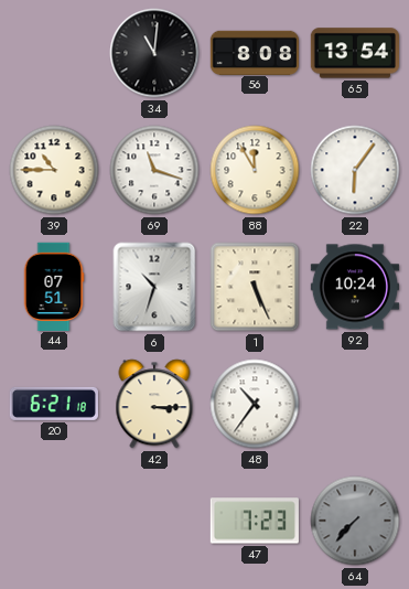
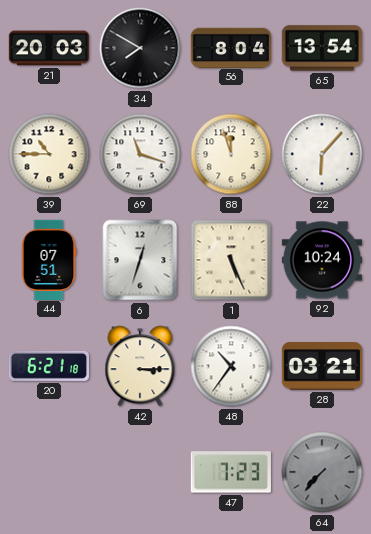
21: none -> 20:03
34: 11:01 -> 7:50
56: 8:08 -> 8:04
88: 11:55 -> 11:57
22: 6:06 -> 6:07
6: 10:33 -> 12:33
28: none -> 03:21
